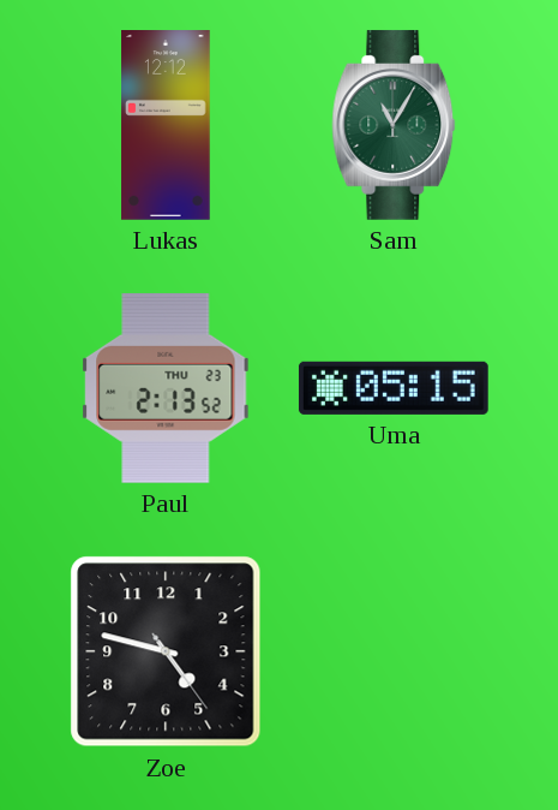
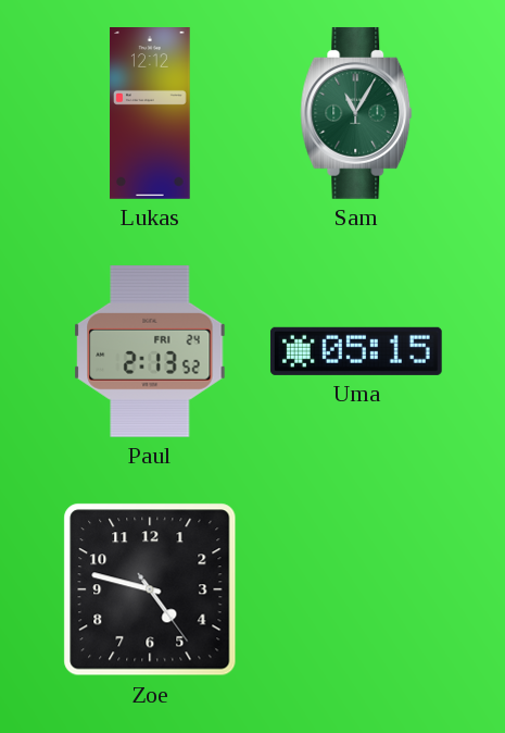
Paul date: THU 23 -> FRI 24
